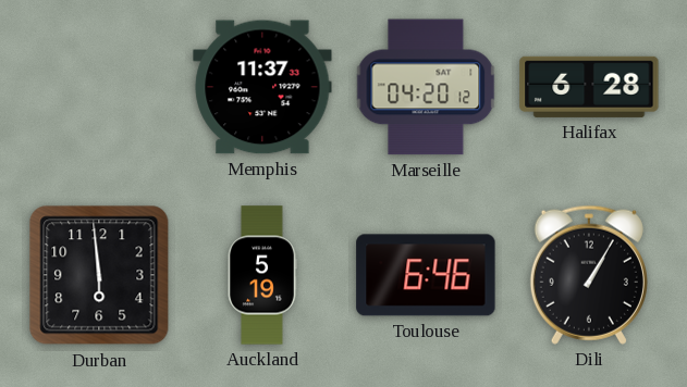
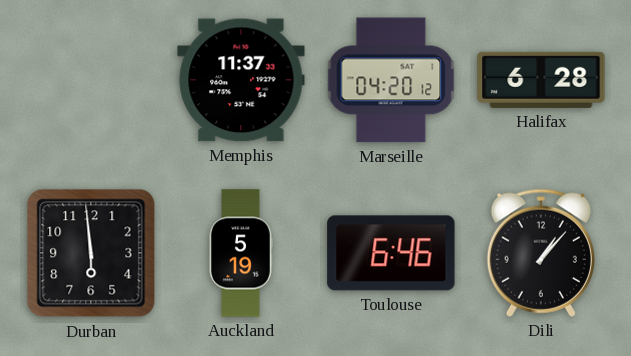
Dili: 1:05 -> 1:07
